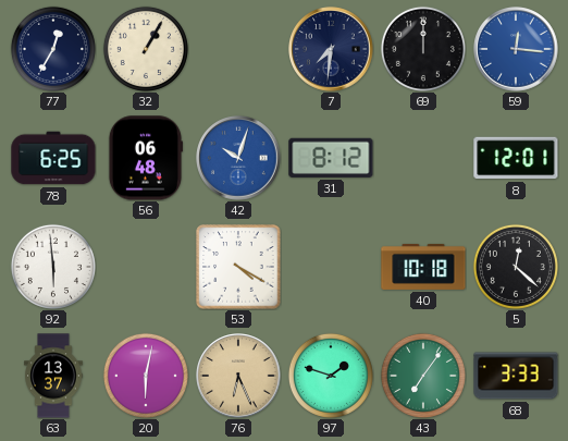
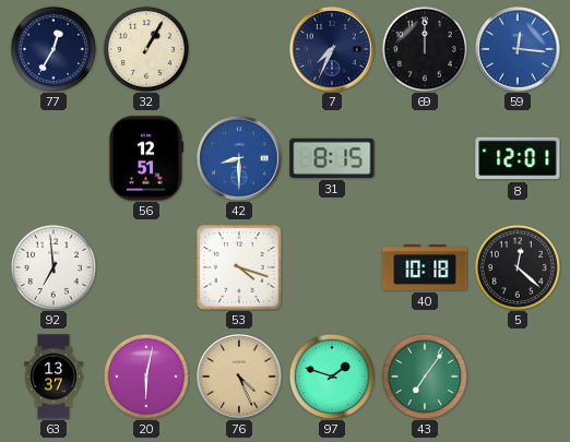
7: 7:31 -> 7:34
78: 6:25 -> none
56: 06:48 -> 12:51
42: 10:03 -> 8:30
31: 8:12 -> 8:15
92: 5:59 -> 6:59
53: 4:20 -> 4:18
76: 6:26 -> 4:26
68: 3:33 -> none
